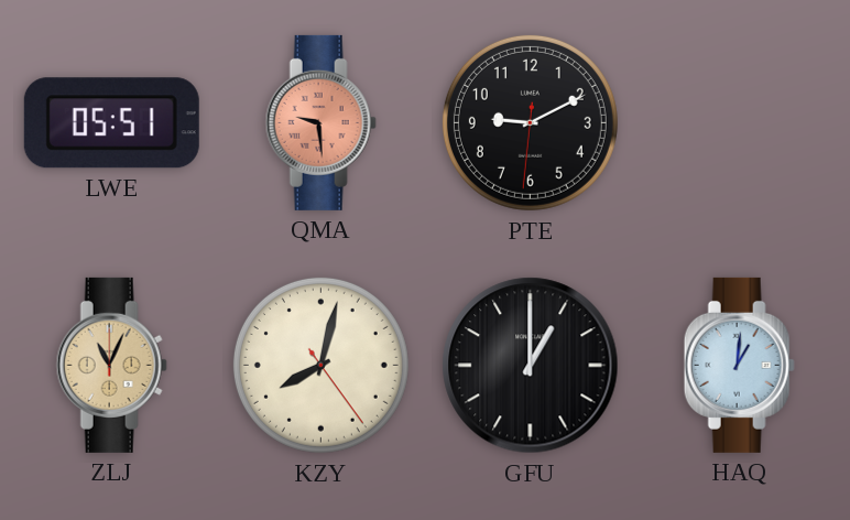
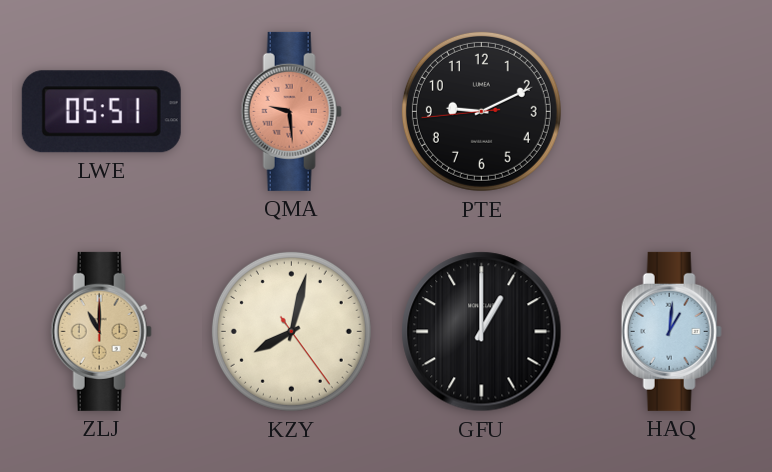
PTE: 9:10:31 -> 9:10:44
ZLJ: 11:04 -> 11:00
